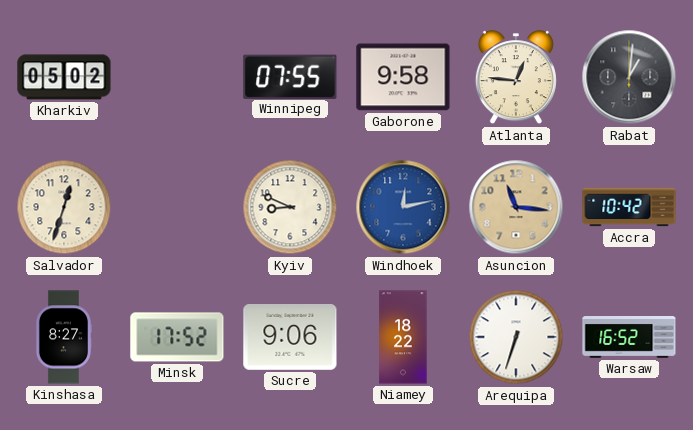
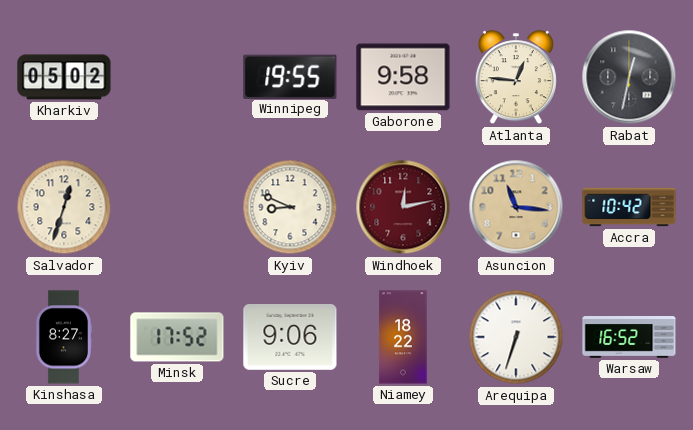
Winnipeg: 07:55 -> 19:55
Rabat: 1:01 -> 12:32
Windhoek dial: blue -> burgundy
